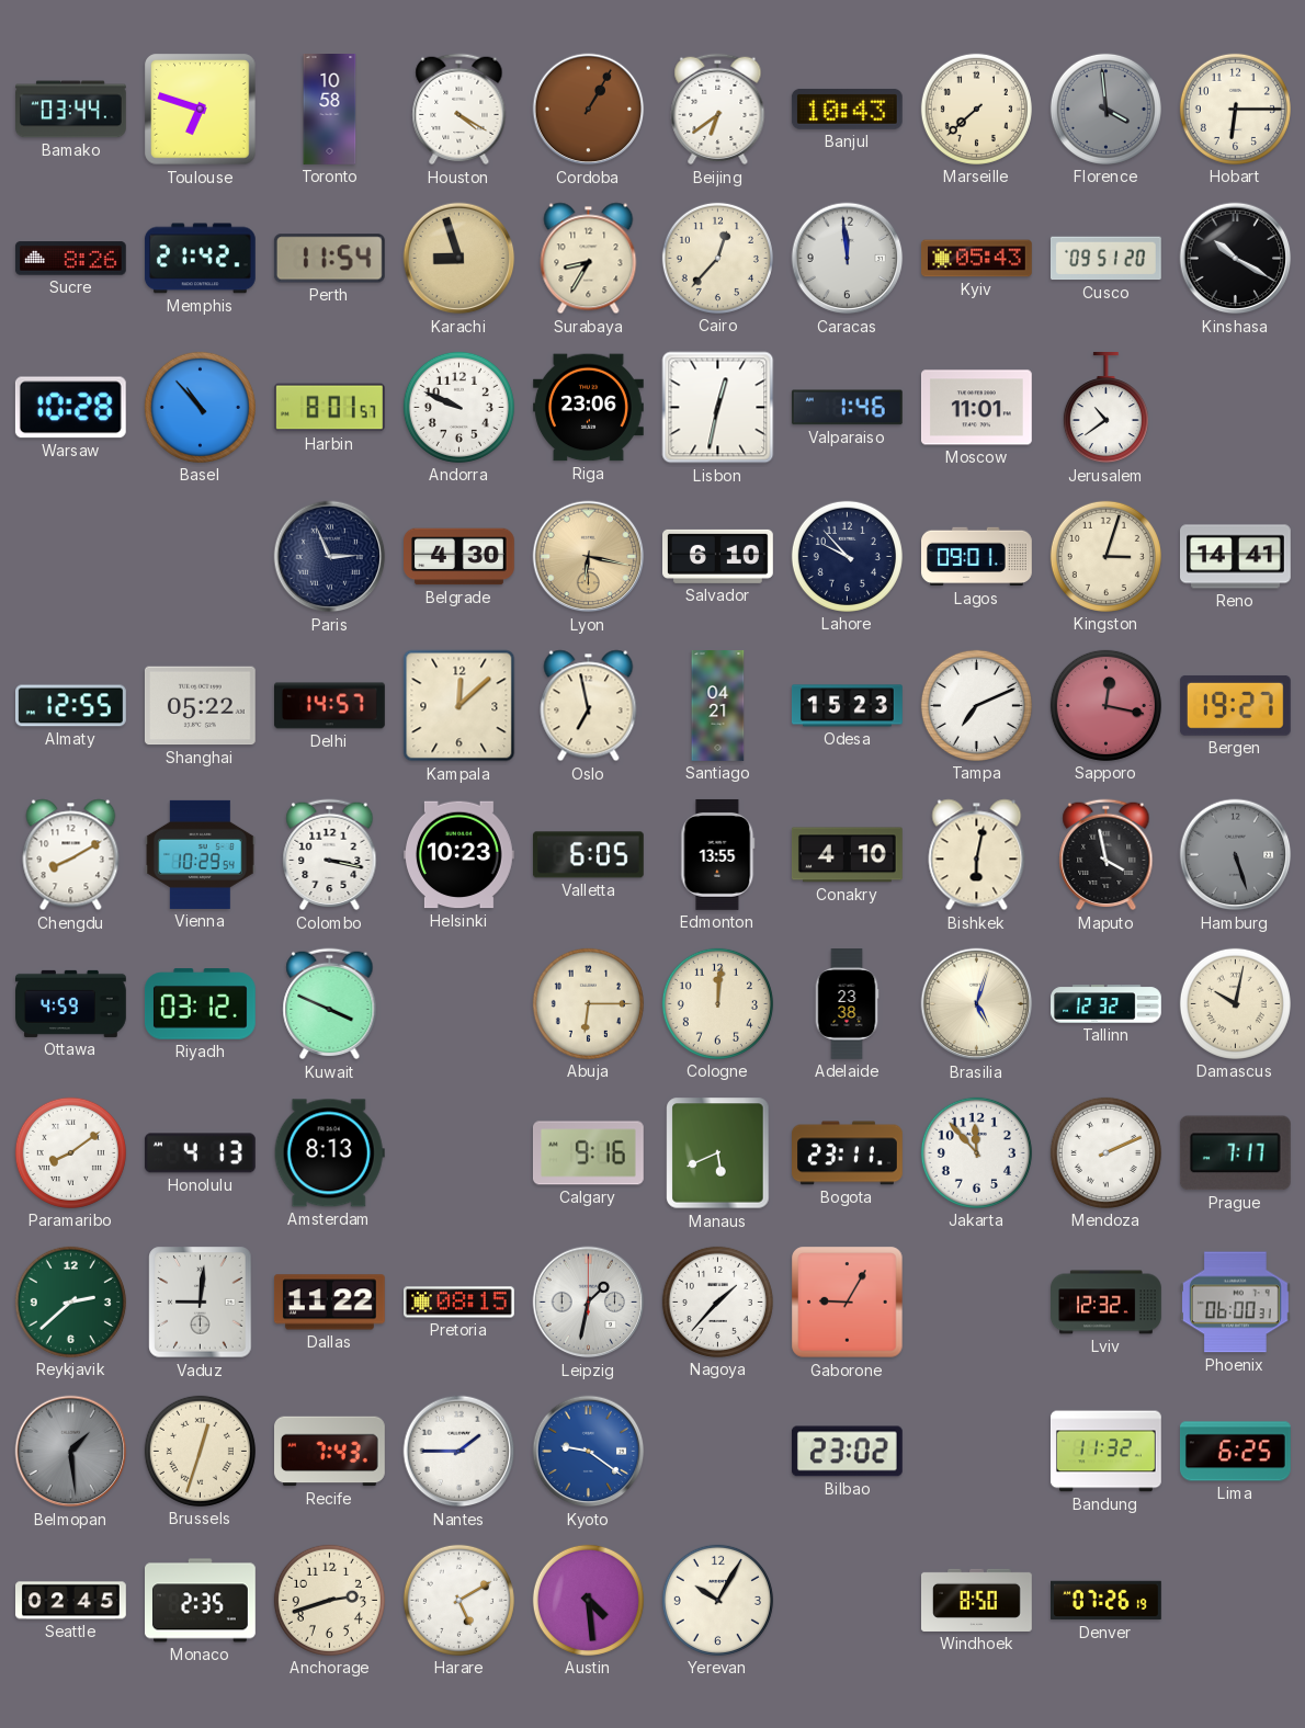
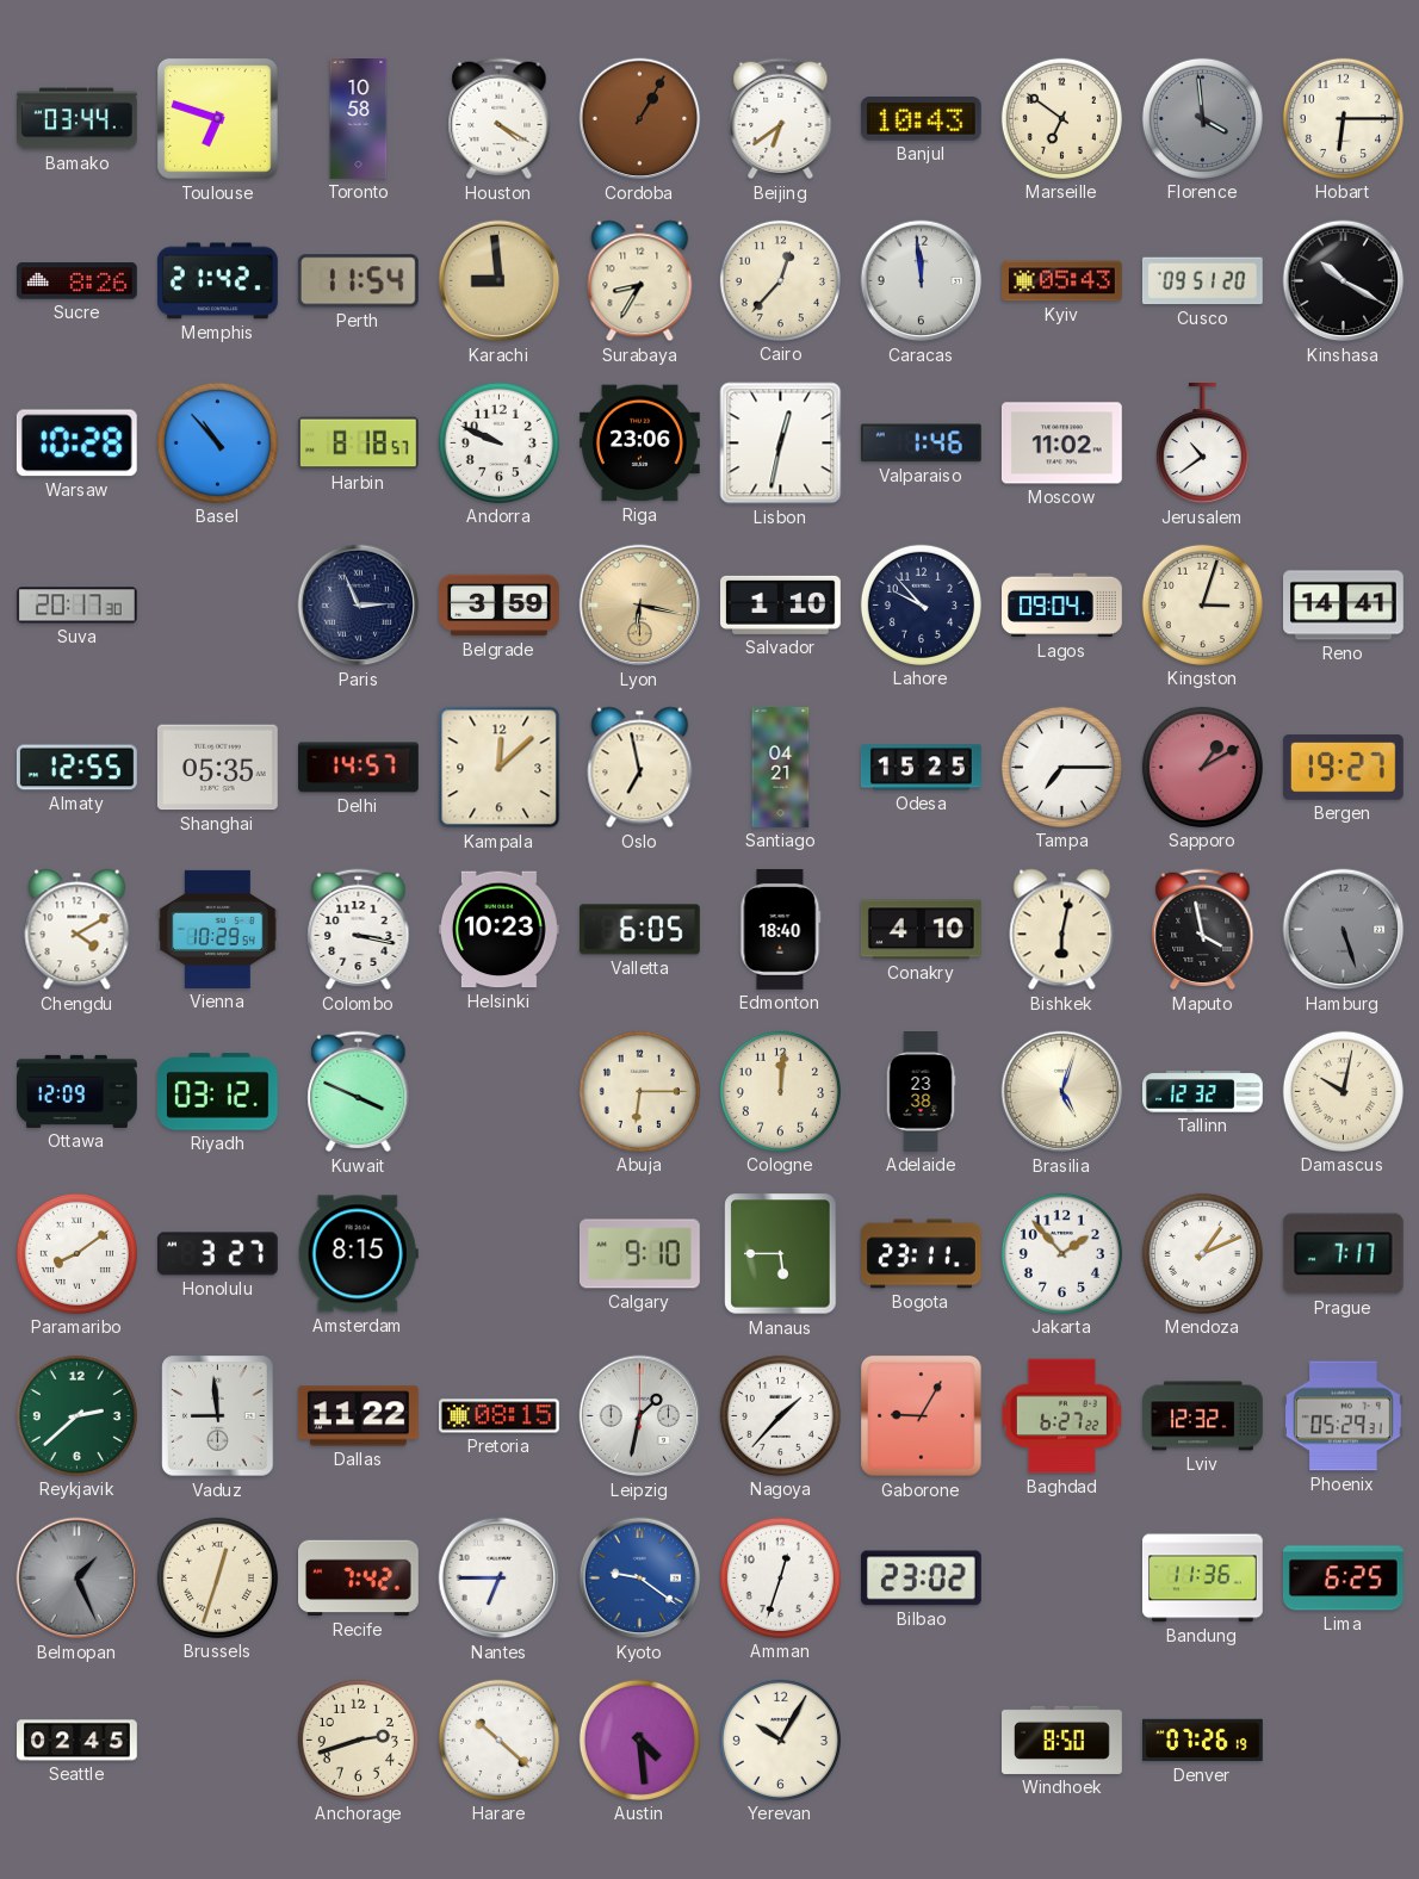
Marseille: 7:38 -> 6:51
Karachi: 8:57 -> 8:59
Harbin: 8:01 -> 8:18
Moscow: 11:01 -> 11:02
Suva: none -> 20:17
Belgrade: 4:30 -> 3:59
Salvador: 6:10 -> 1:10
Lagos: 09:01 -> 09:04
Shanghai: 05:22 -> 05:35
Odesa: 15:23 -> 15:25
Tampa: 7:11 -> 7:15
Sapporo: 12:17 -> 1:10
Chengdu: 8:10 -> 4:10
Edmonton: 13:55 -> 18:40
Ottawa: 4:59 -> 12:09
Honolulu: 4:13 -> 3:27
Amsterdam: 8:13 -> 8:15
Calgary: 9:16 -> 9:10
Manaus: 5:41 -> 5:45
Jakarta: 11:53 -> 1:53
Mendoza: 2:11 -> 1:11
Vaduz: 9:01 -> 8:59
Baghdad: none -> 6:27
Phoenix: 06:00 -> 05:29
Belmopan: 1:29 -> 1:26
Recife: 7:43 -> 7:42
Nantes: 1:45 -> 6:45
Amman: none -> 12:33
Bandung: 11:32 -> 11:36
Monaco: 2:35 -> none
Harare: 5:10 -> 10:22
